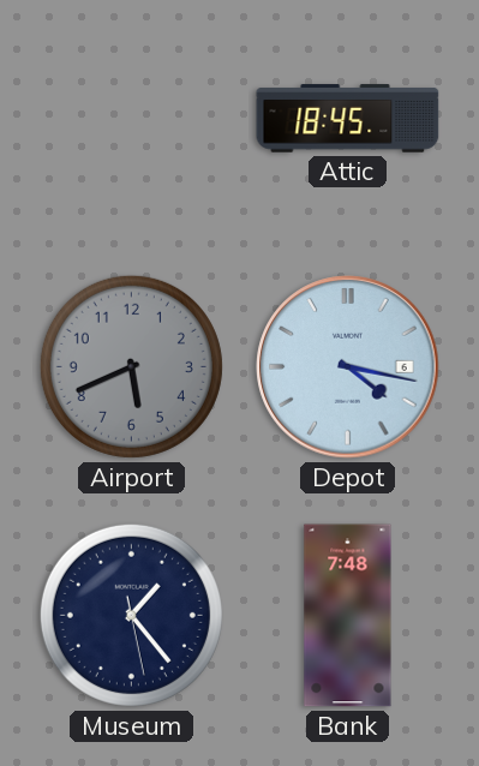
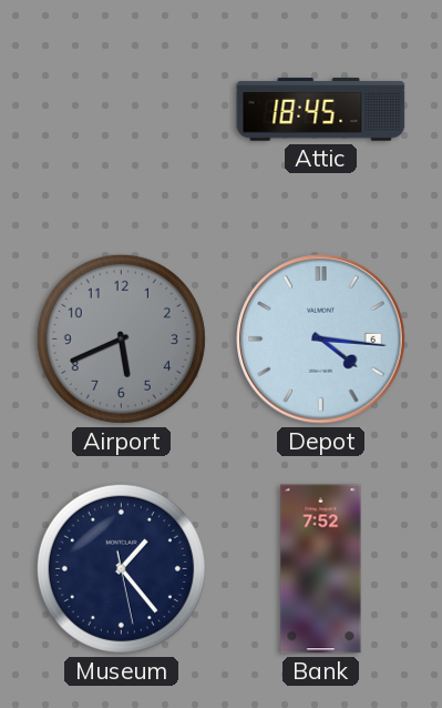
Depot: 4:17 -> 4:16
Bank: 7:48 -> 7:52
